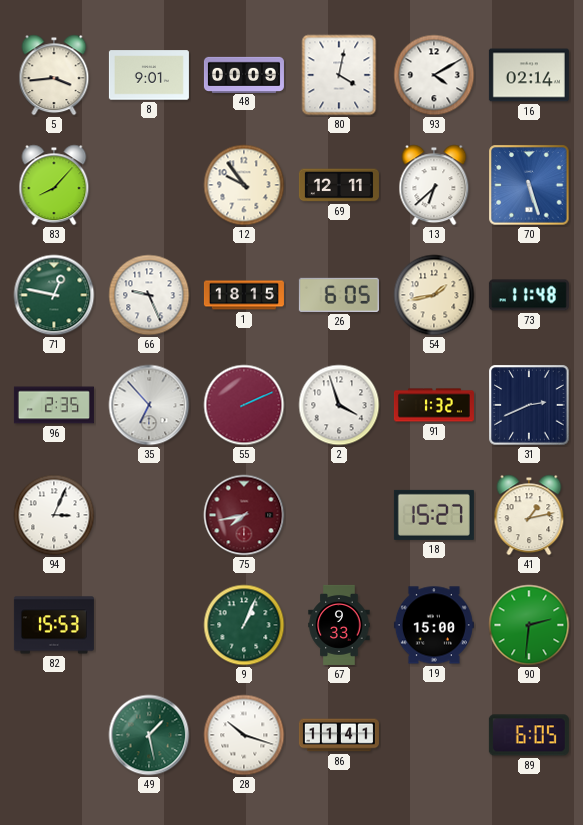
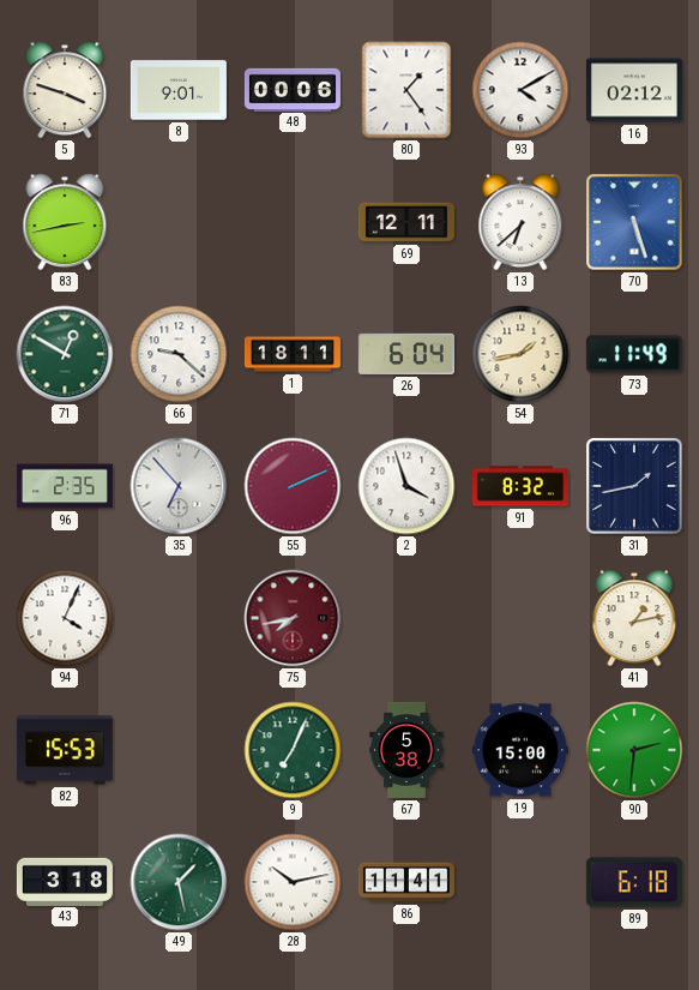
5: 3:44 -> 3:48
48: 00:09 -> 00:06
80: 4:02 -> 1:24
16: 02:14 -> 02:12
83: 8:07 -> 2:43
12: 9:54 -> none
71: 12:47 -> 12:50
66: 9:26 -> 9:22
1: 18:15 -> 18:11
26: 6:05 -> 6:04
73: 11:48 -> 11:49
91: 1:32 -> 8:32
31: 2:41 -> 1:43
94: 3:04 -> 4:04
18: 15:27 -> none
9: 1:04 -> 7:04
67: 9:33 -> 5:38
43: none -> 3:18
28: 10:18 -> 10:13
89: 6:05 -> 6:18
